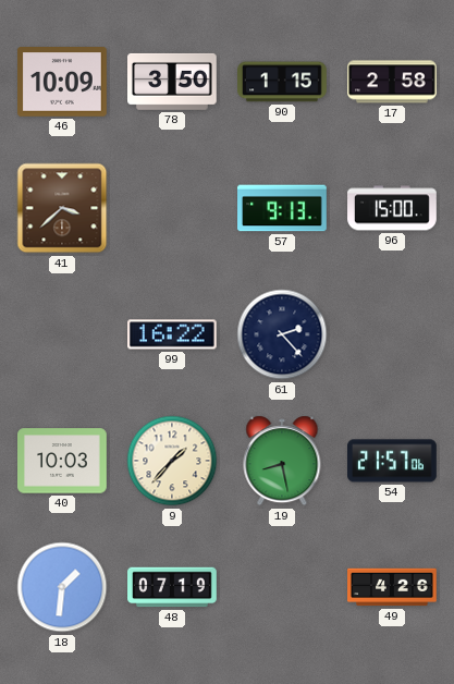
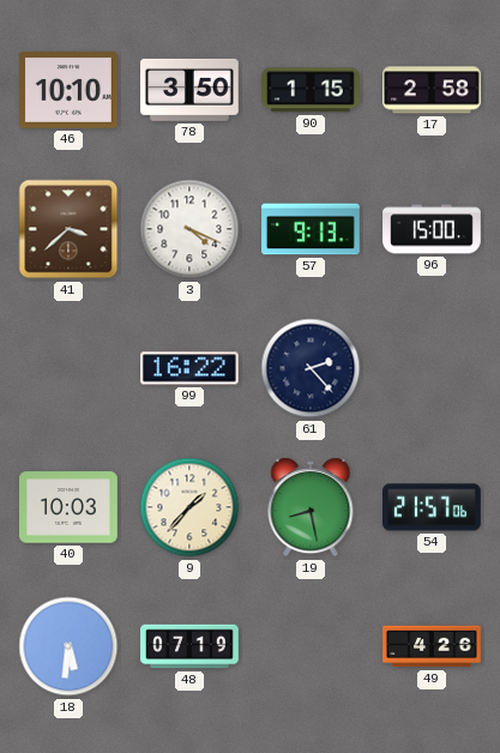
46: 10:09 -> 10:10
3: none -> 4:19
18: 1:31 -> 5:31
